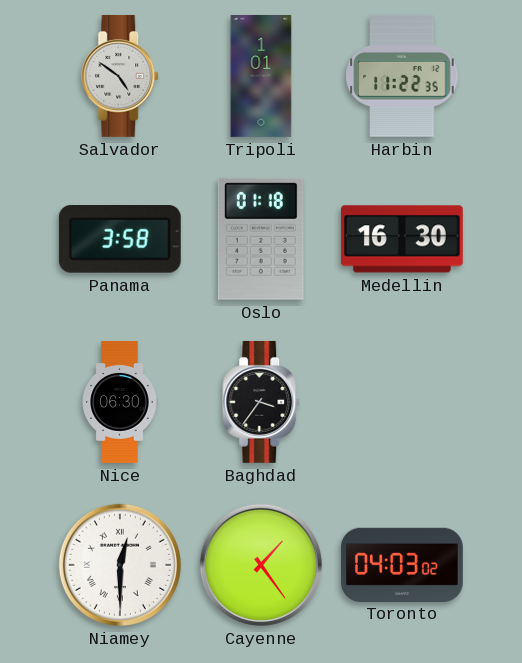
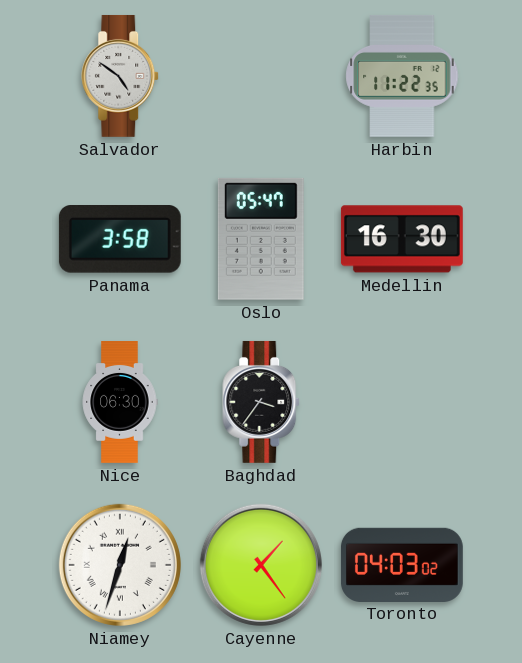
Tripoli: 1:01 -> none
Oslo: 01:18 -> 05:47
Niamey: 12:30 -> 12:33
